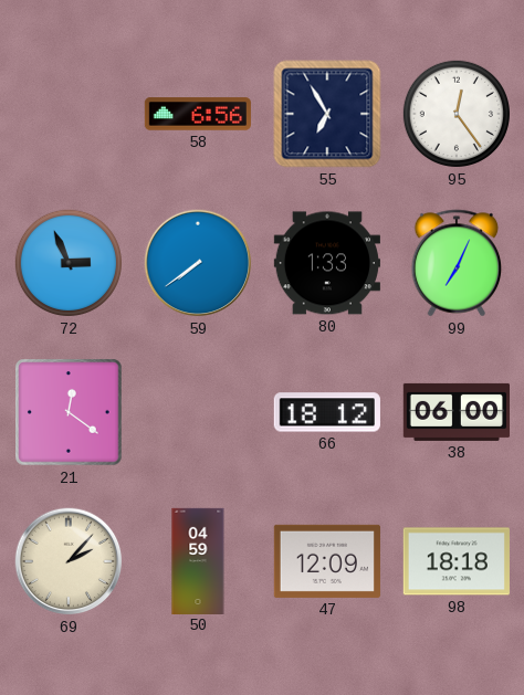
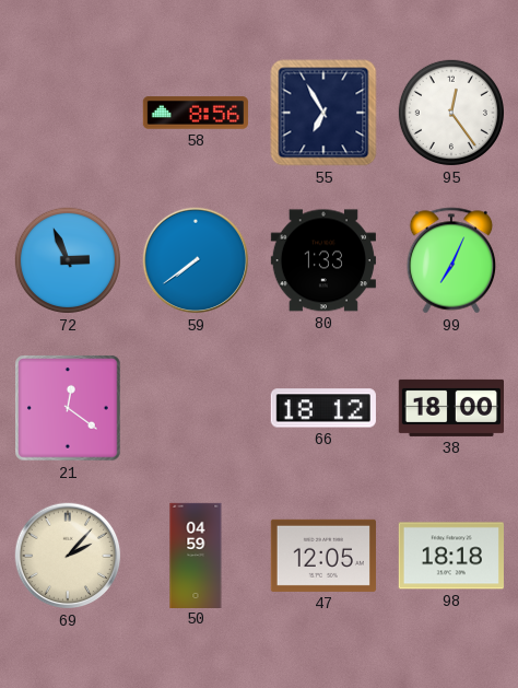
58: 6:56 -> 8:56
38: 06:00 -> 18:00
47: 12:09 -> 12:05
